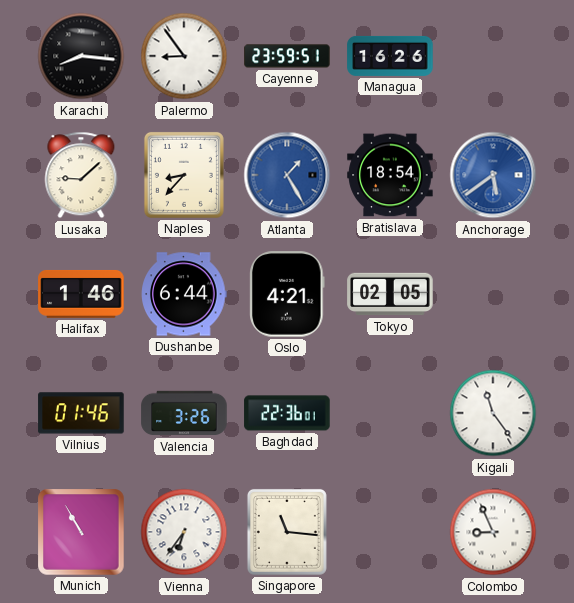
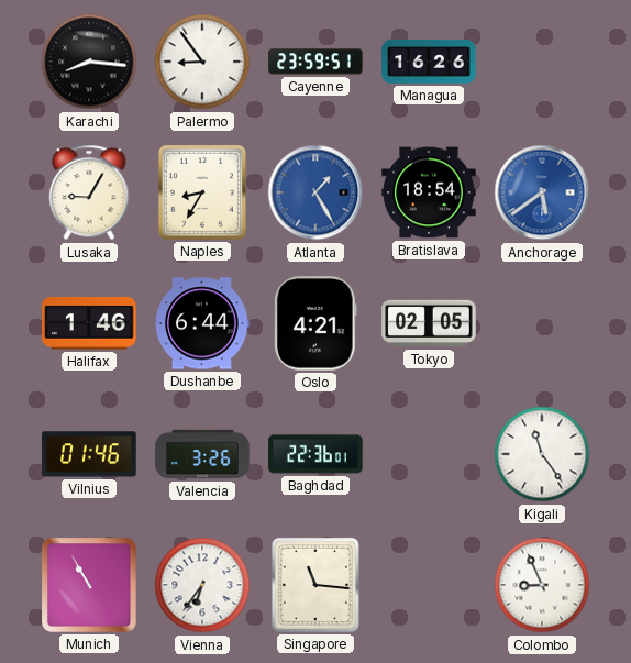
Lusaka: 9:08 -> 9:05
Naples: 8:37 -> 8:35
